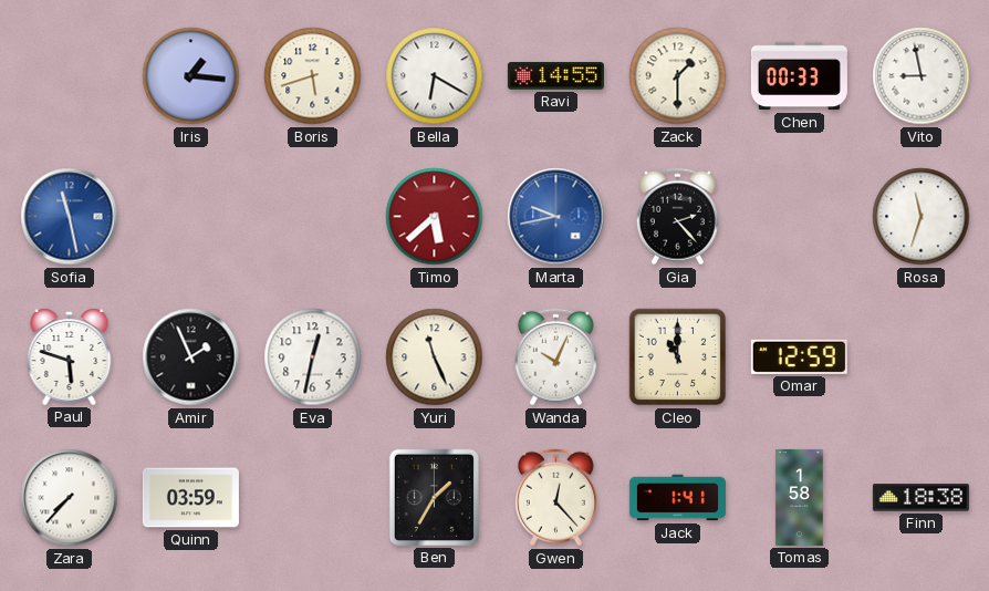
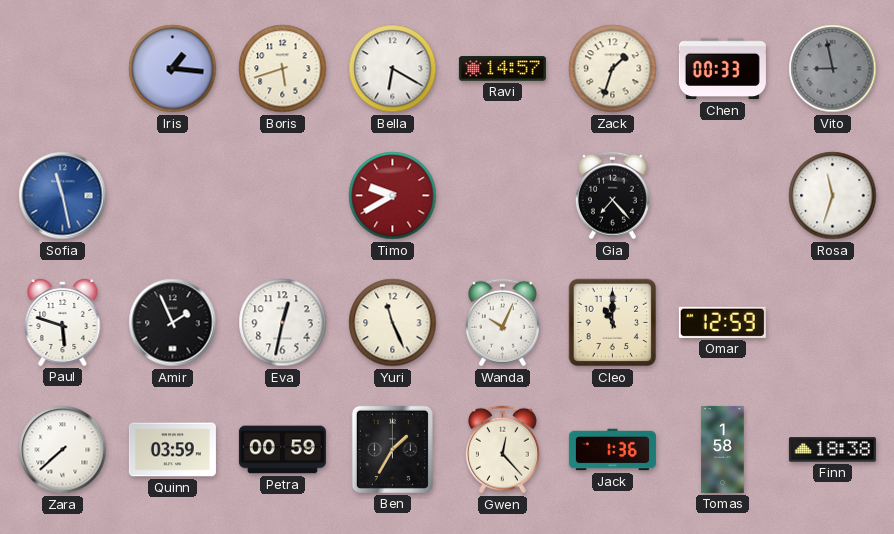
Ravi: 14:55 -> 14:57
Zack: 1:30 -> 1:33
Vito dial: white -> grey
Timo: 5:38 -> 9:40
Marta: 9:43 -> none
Gia: 2:23 -> 7:23
Zara: 7:37 -> 7:38
Petra: none -> 00:59
Jack: 1:41 -> 1:36
